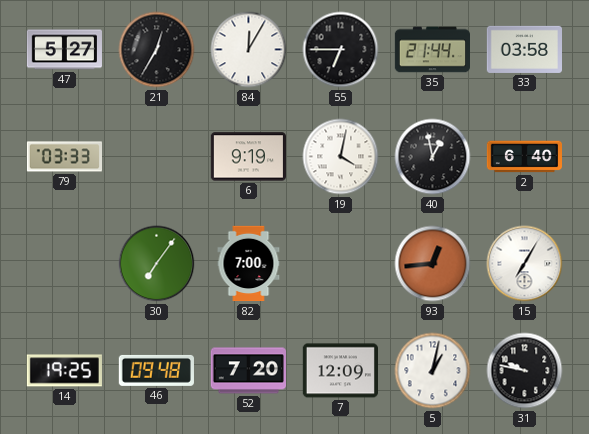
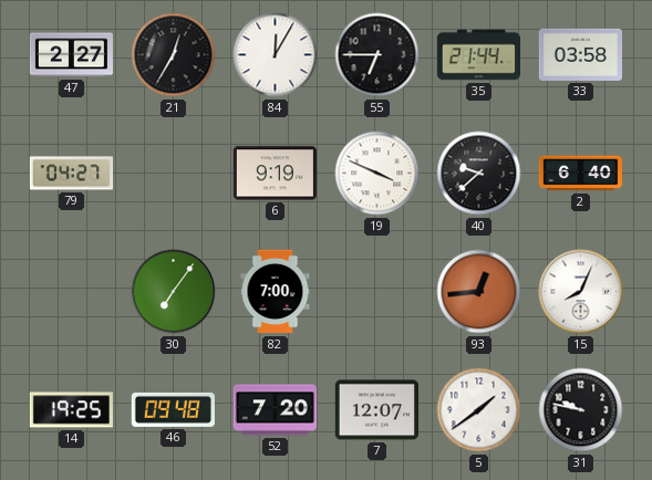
47: 5:27 -> 2:27
79: 03:33 -> 04:27
19: 4:02 -> 3:49
40: 12:58 -> 9:38
15: 7:05 -> 8:04
7: 12:09 -> 12:07
5: 1:02 -> 1:39
